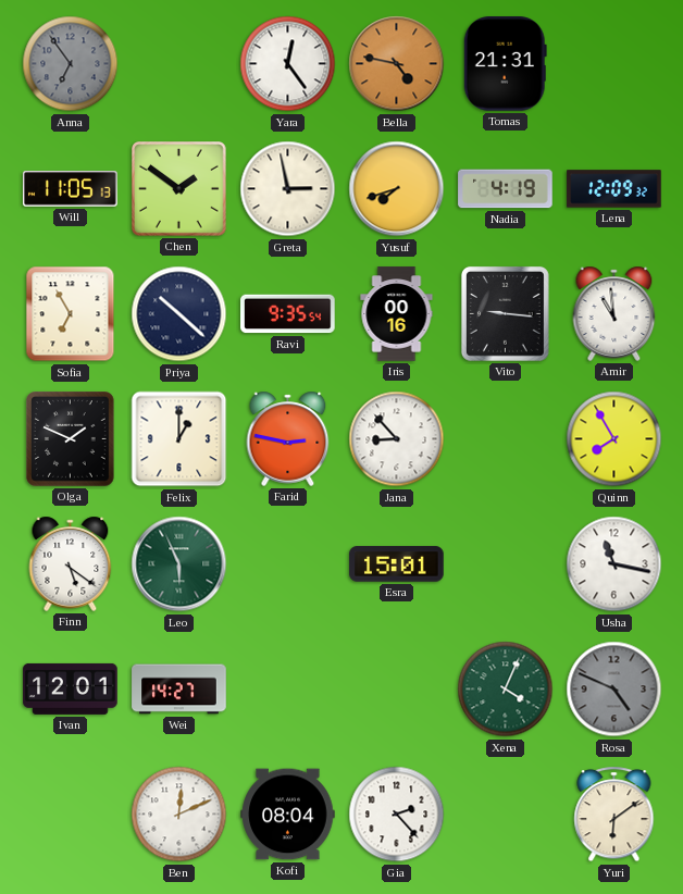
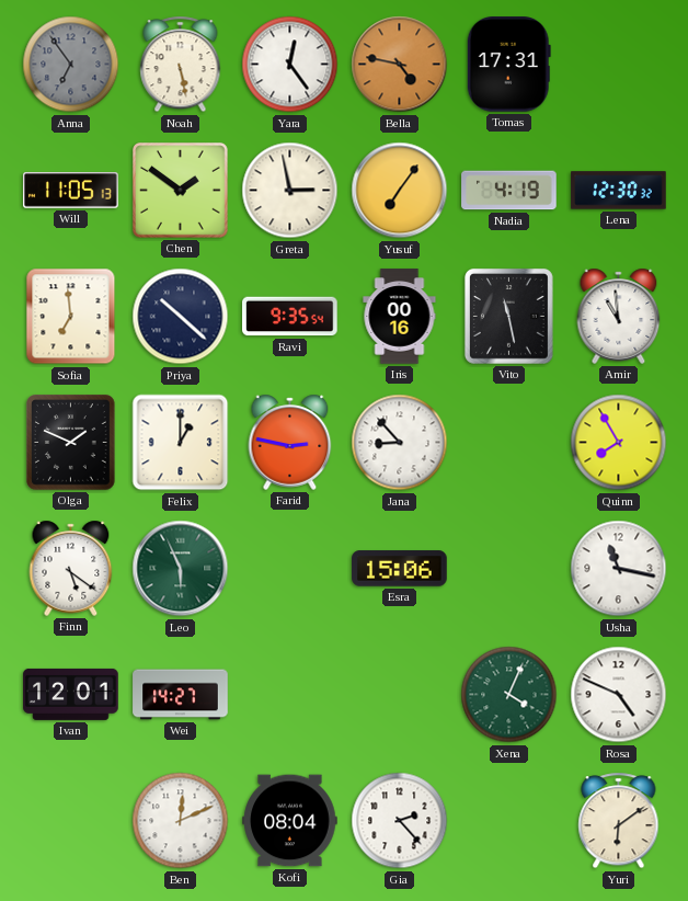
Noah: none -> 5:28
Tomas: 21:31 -> 17:31
Yusuf: 7:42 -> 7:06
Lena: 12:09 -> 12:30
Sofia: 6:55 -> 6:59
Vito: 9:16 -> 11:28
Esra: 15:01 -> 15:06
Rosa dial: grey -> white
